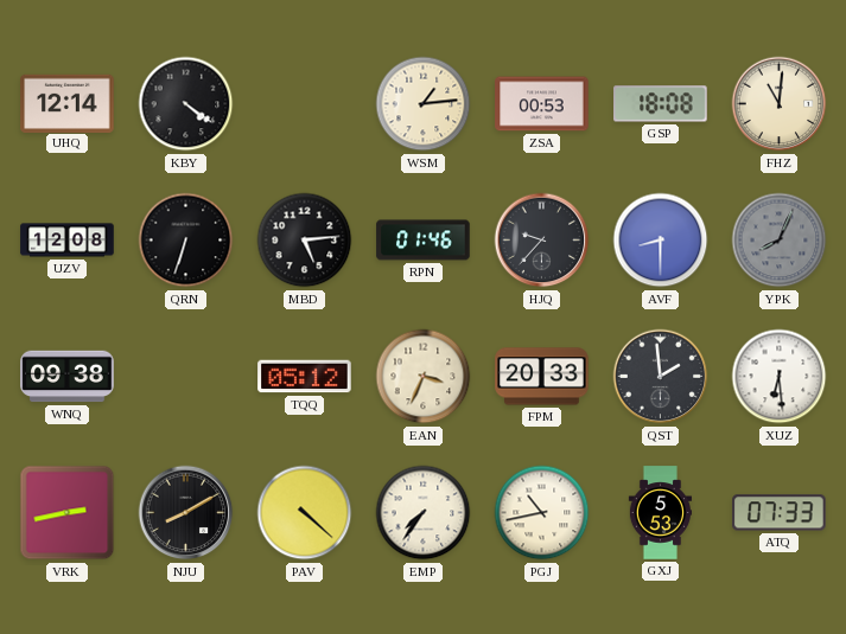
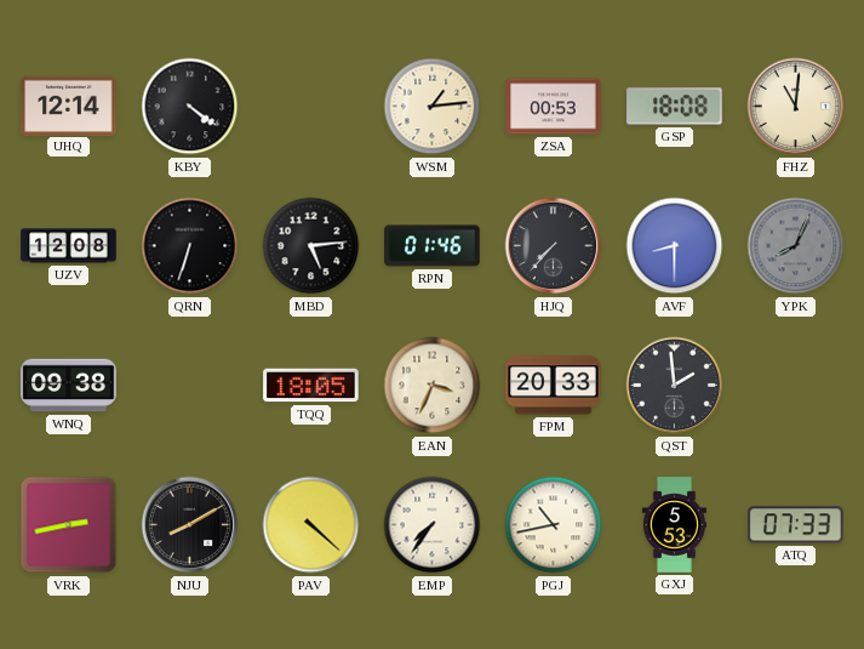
HJQ: 9:37 -> 7:37
TQQ: 05:12 -> 18:05
XUZ: 6:29 -> none
